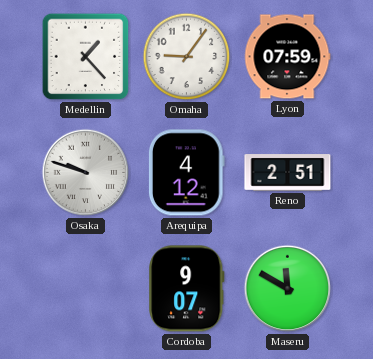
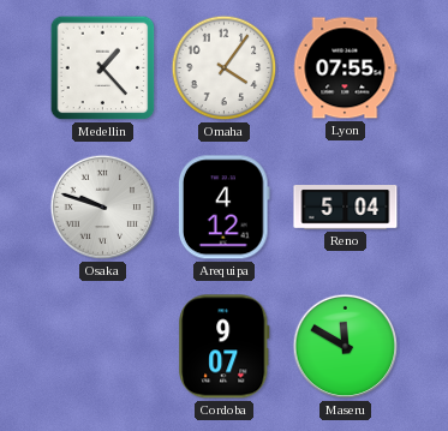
Omaha: 9:06 -> 4:06
Lyon: 07:59 -> 07:55
Reno: 2:51 -> 5:04
